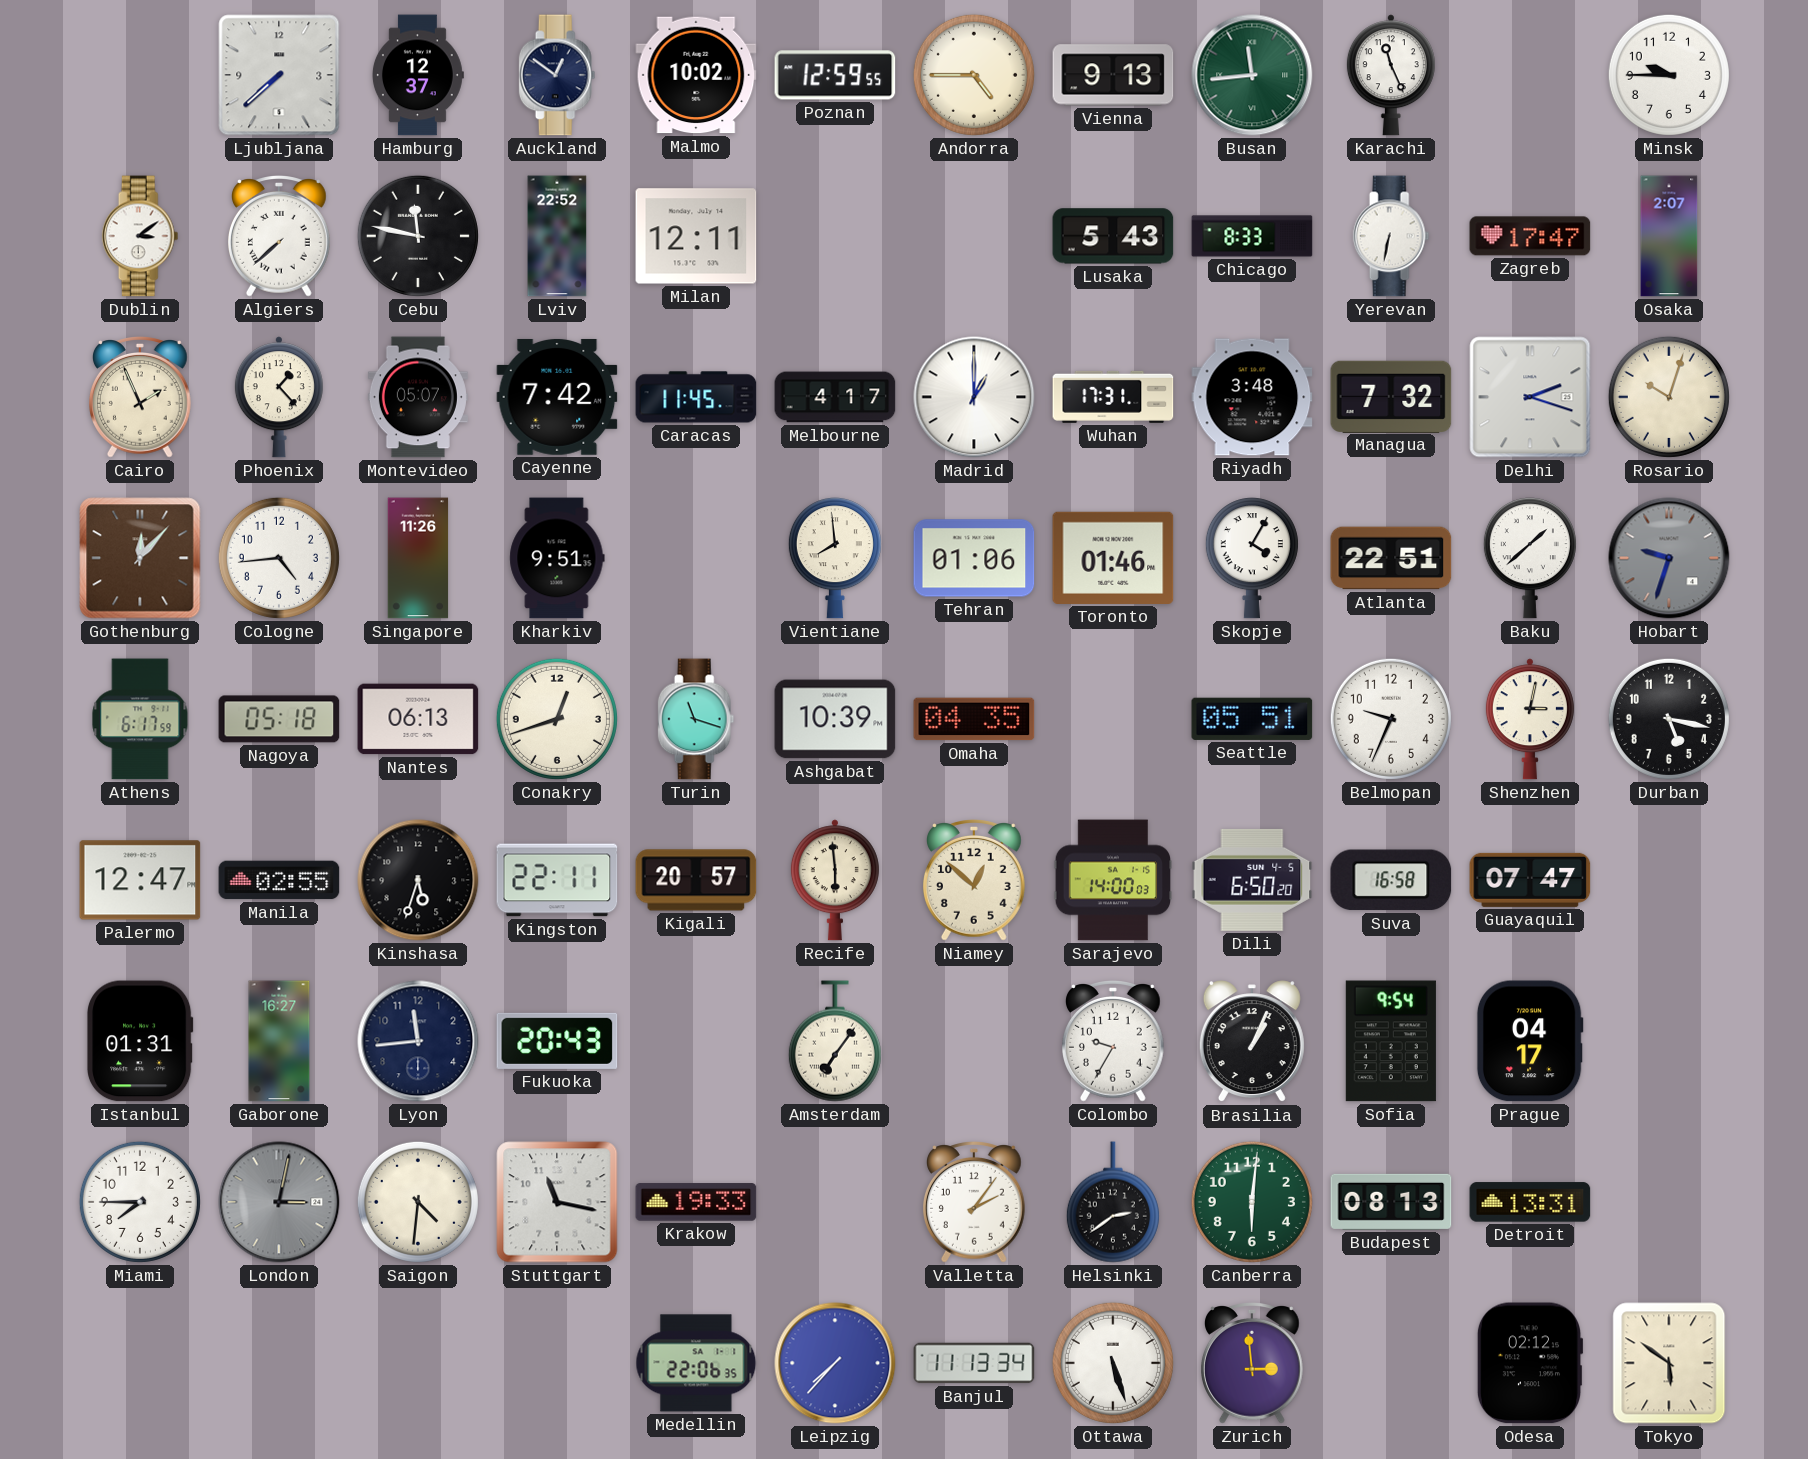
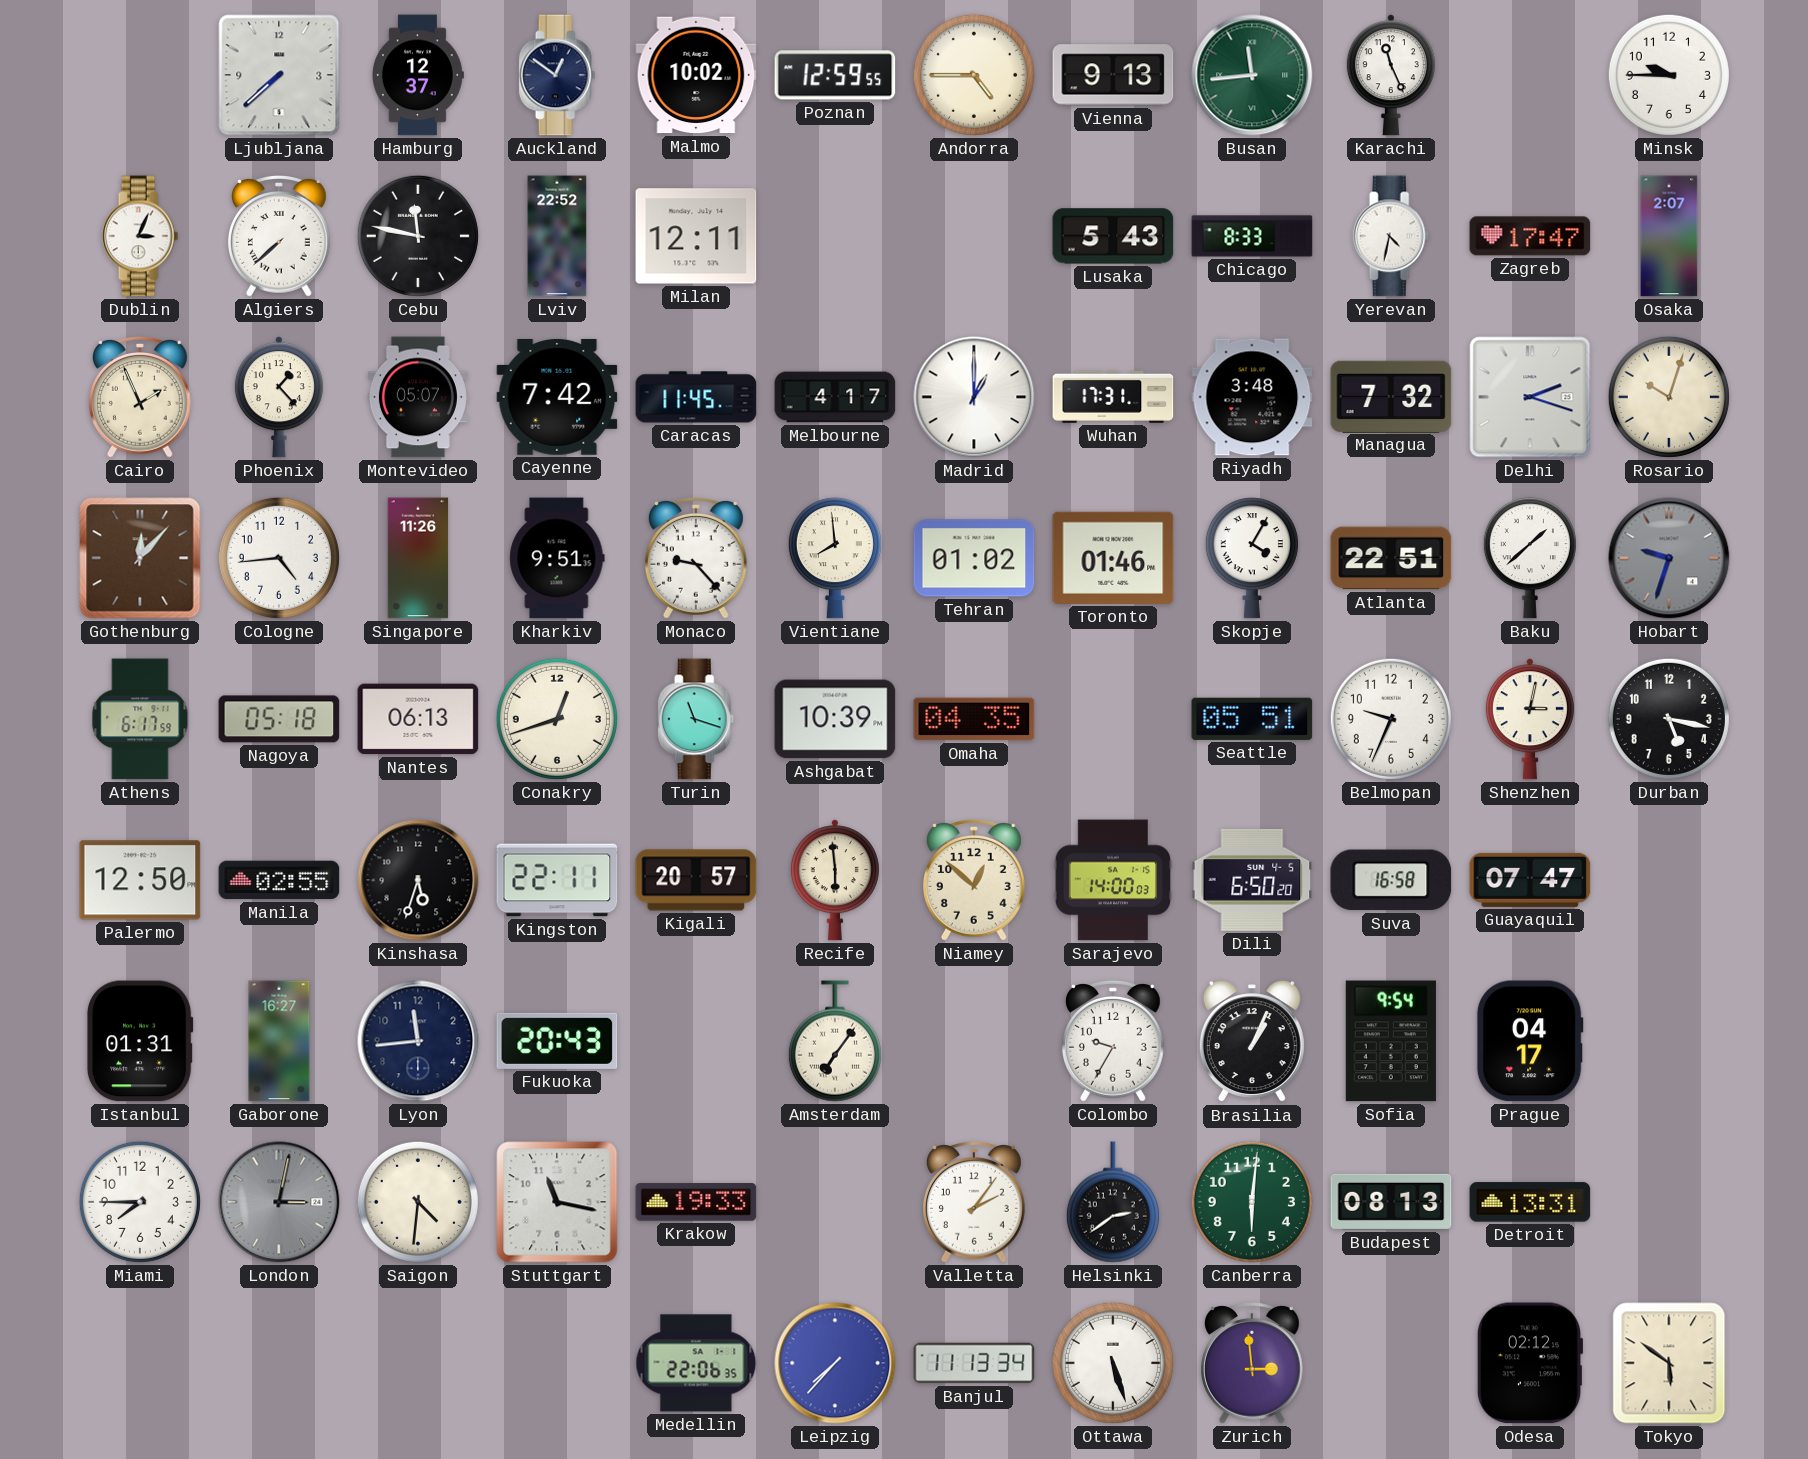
Dublin: 3:09 -> 3:04
Yerevan: 6:32 -> 4:32
Monaco: none -> 9:23
Tehran: 01:06 -> 01:02
Palermo: 12:47 -> 12:50
